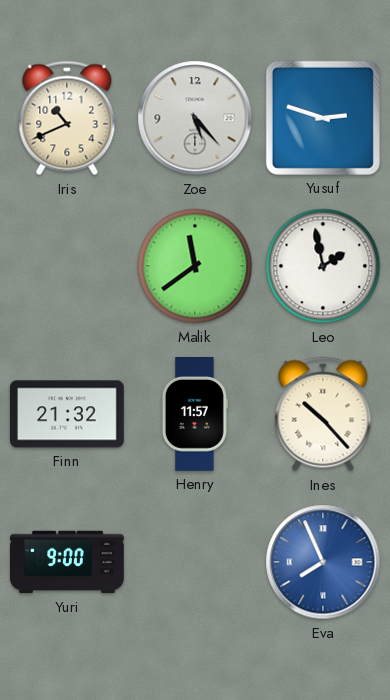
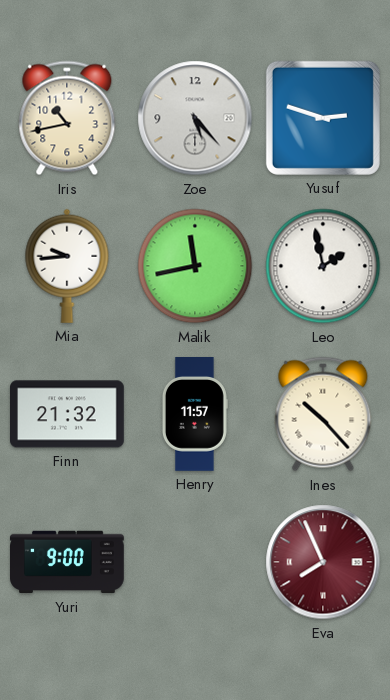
Iris: 10:41 -> 10:43
Mia: none -> 9:44
Malik: 11:39 -> 11:43
Eva dial: blue -> burgundy
